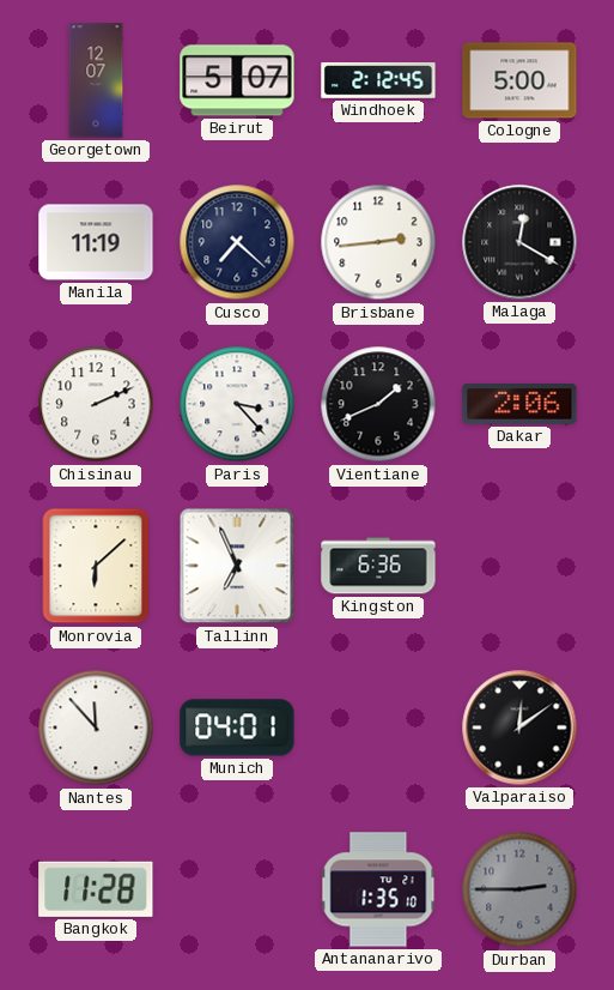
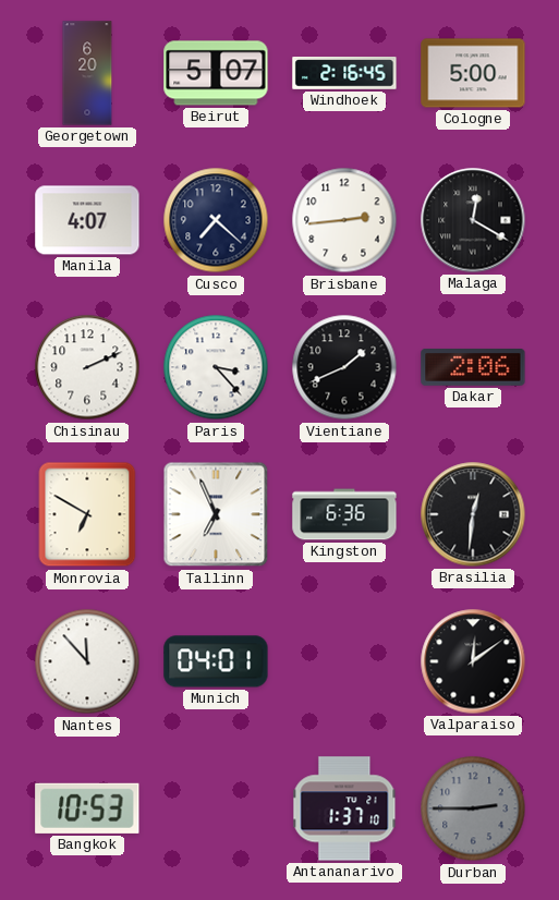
Georgetown: 12:07 -> 6:20
Windhoek: 2:12 -> 2:16
Manila: 11:19 -> 4:07
Monrovia: 6:08 -> 6:50
Brasilia: none -> 12:31
Bangkok: 11:28 -> 10:53
Antananarivo: 1:35 -> 1:37
